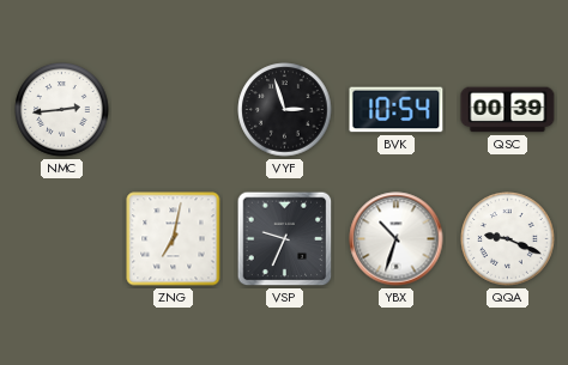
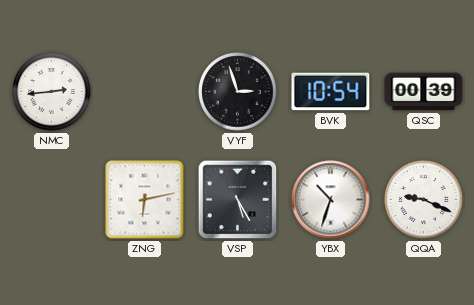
ZNG: 7:02 -> 6:13
VSP: 9:34 -> 5:25
